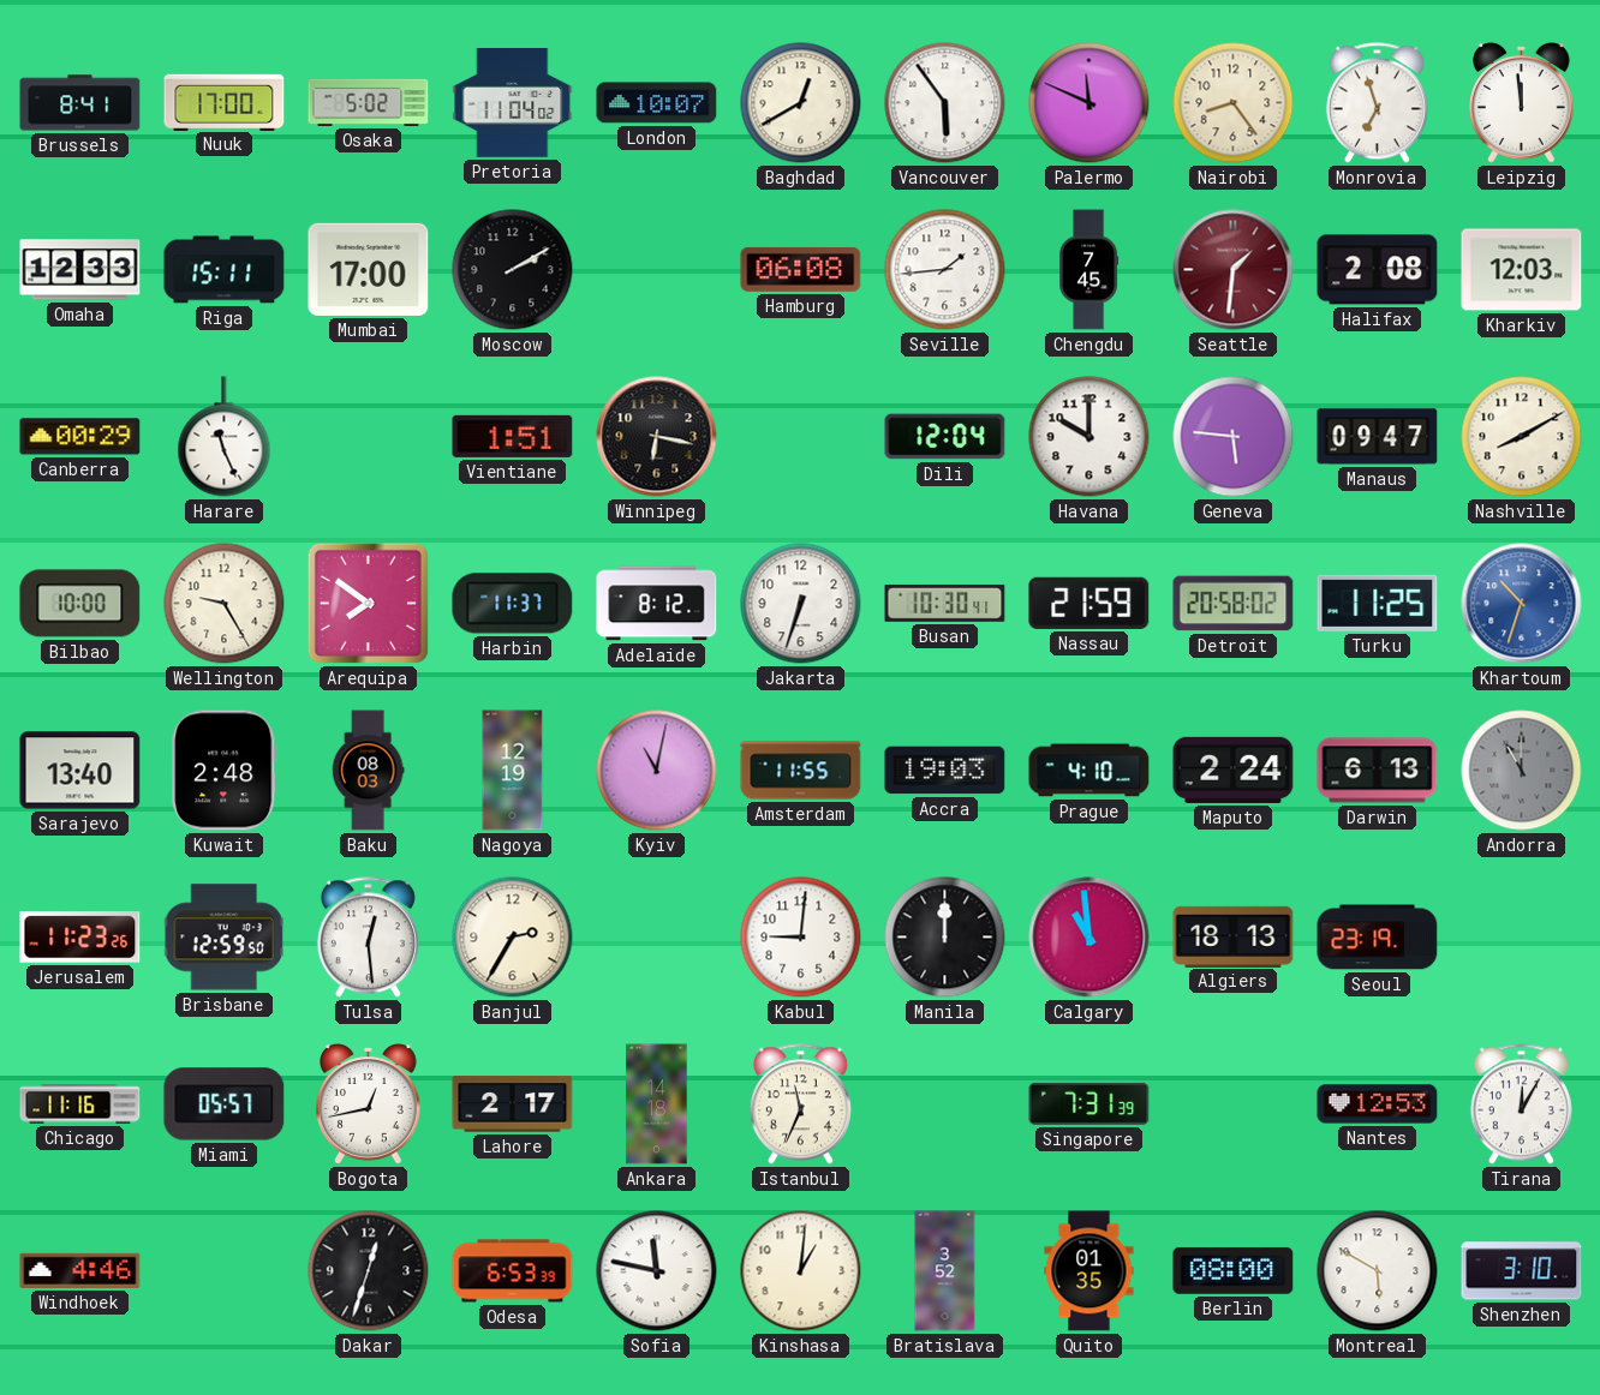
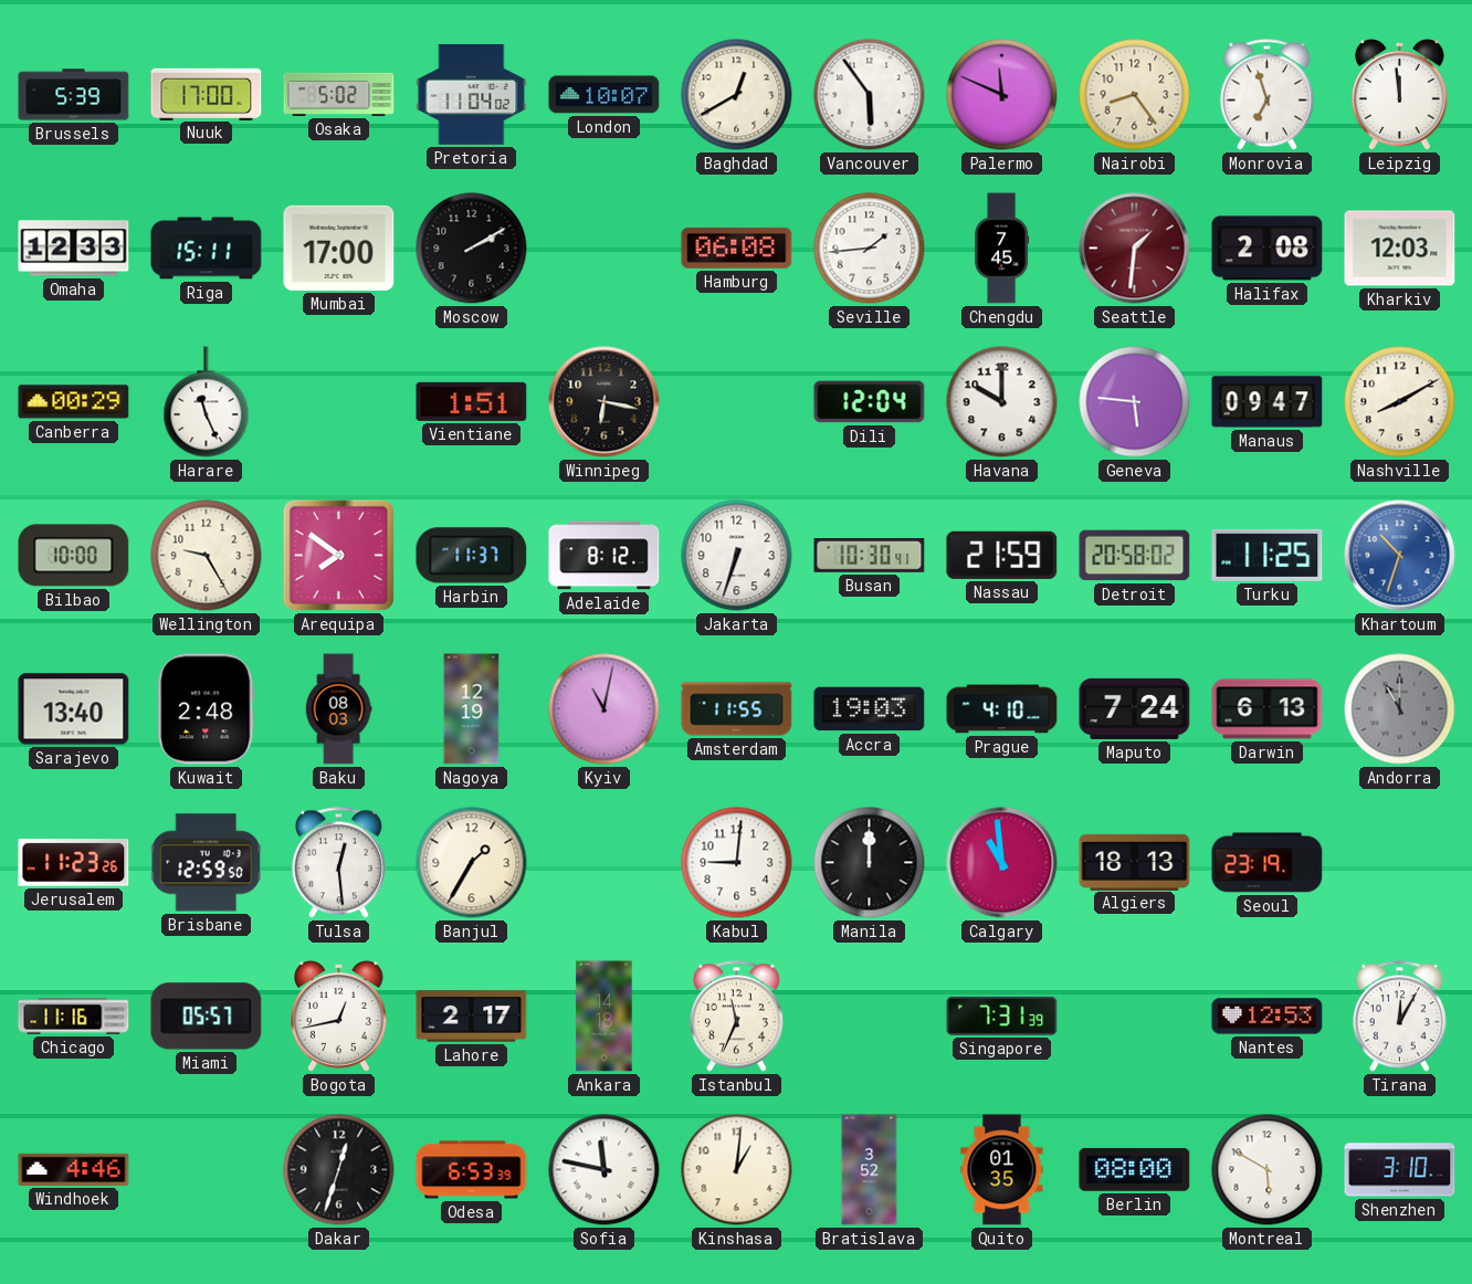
Brussels: 8:41 -> 5:39
Maputo: 2:24 -> 7:24
Banjul: 2:35 -> 1:35
